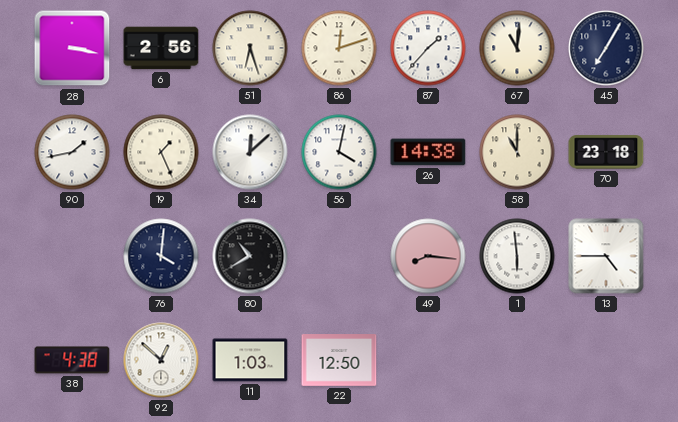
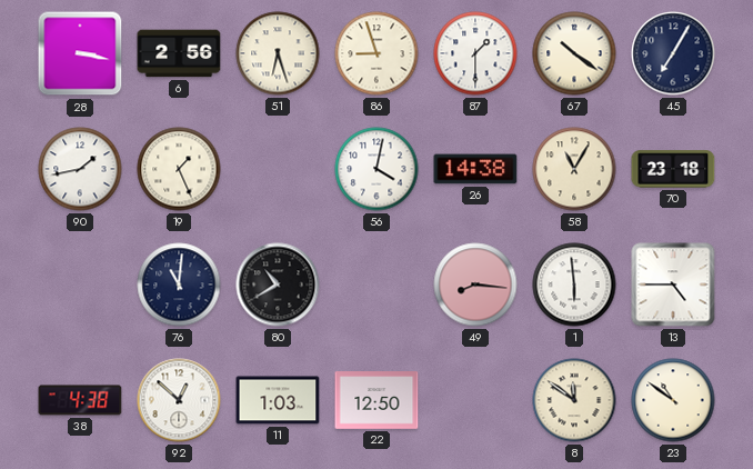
86: 12:12 -> 8:57
87: 1:37 -> 1:30
67: 11:01 -> 10:21
34: 12:08 -> none
58: 11:00 -> 11:05
76: 4:01 -> 11:01
8: none -> 11:51
23: none -> 10:51
